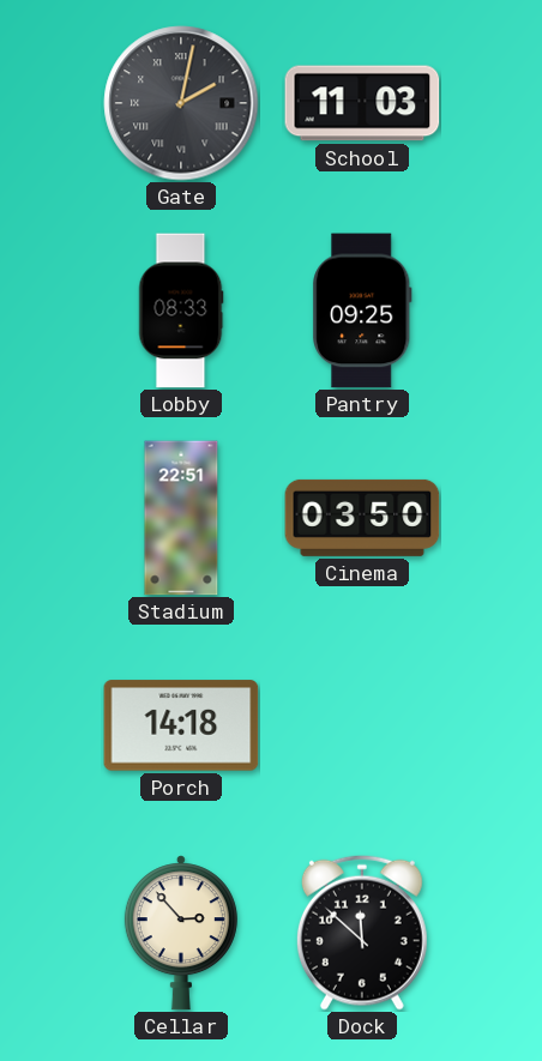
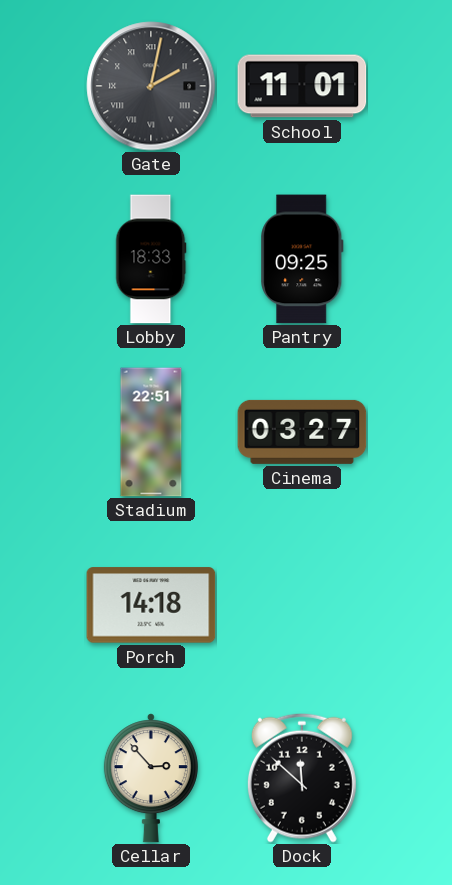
School: 11:03 -> 11:01
Lobby: 08:33 -> 18:33
Cinema: 03:50 -> 03:27
